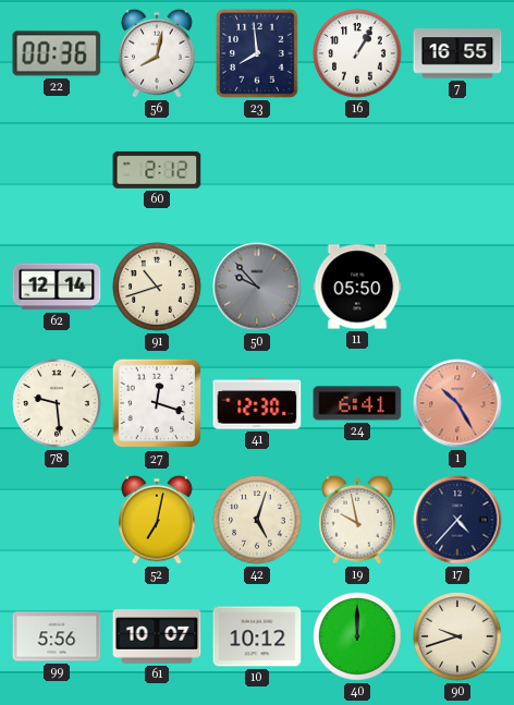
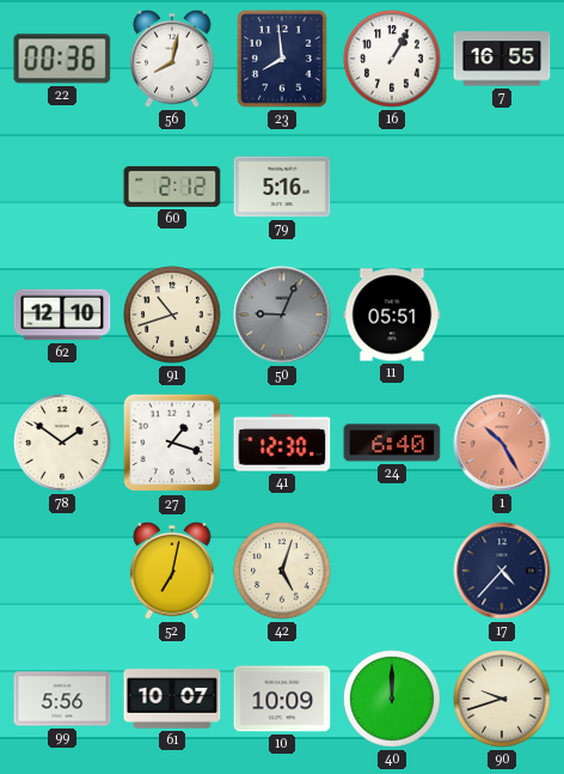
79: none -> 5:16
62: 12:14 -> 12:10
50: 9:53 -> 9:04
11: 05:50 -> 05:51
78: 9:29 -> 1:51
27: 12:18 -> 1:18
24: 6:41 -> 6:40
19: 9:58 -> none
10: 10:12 -> 10:09
